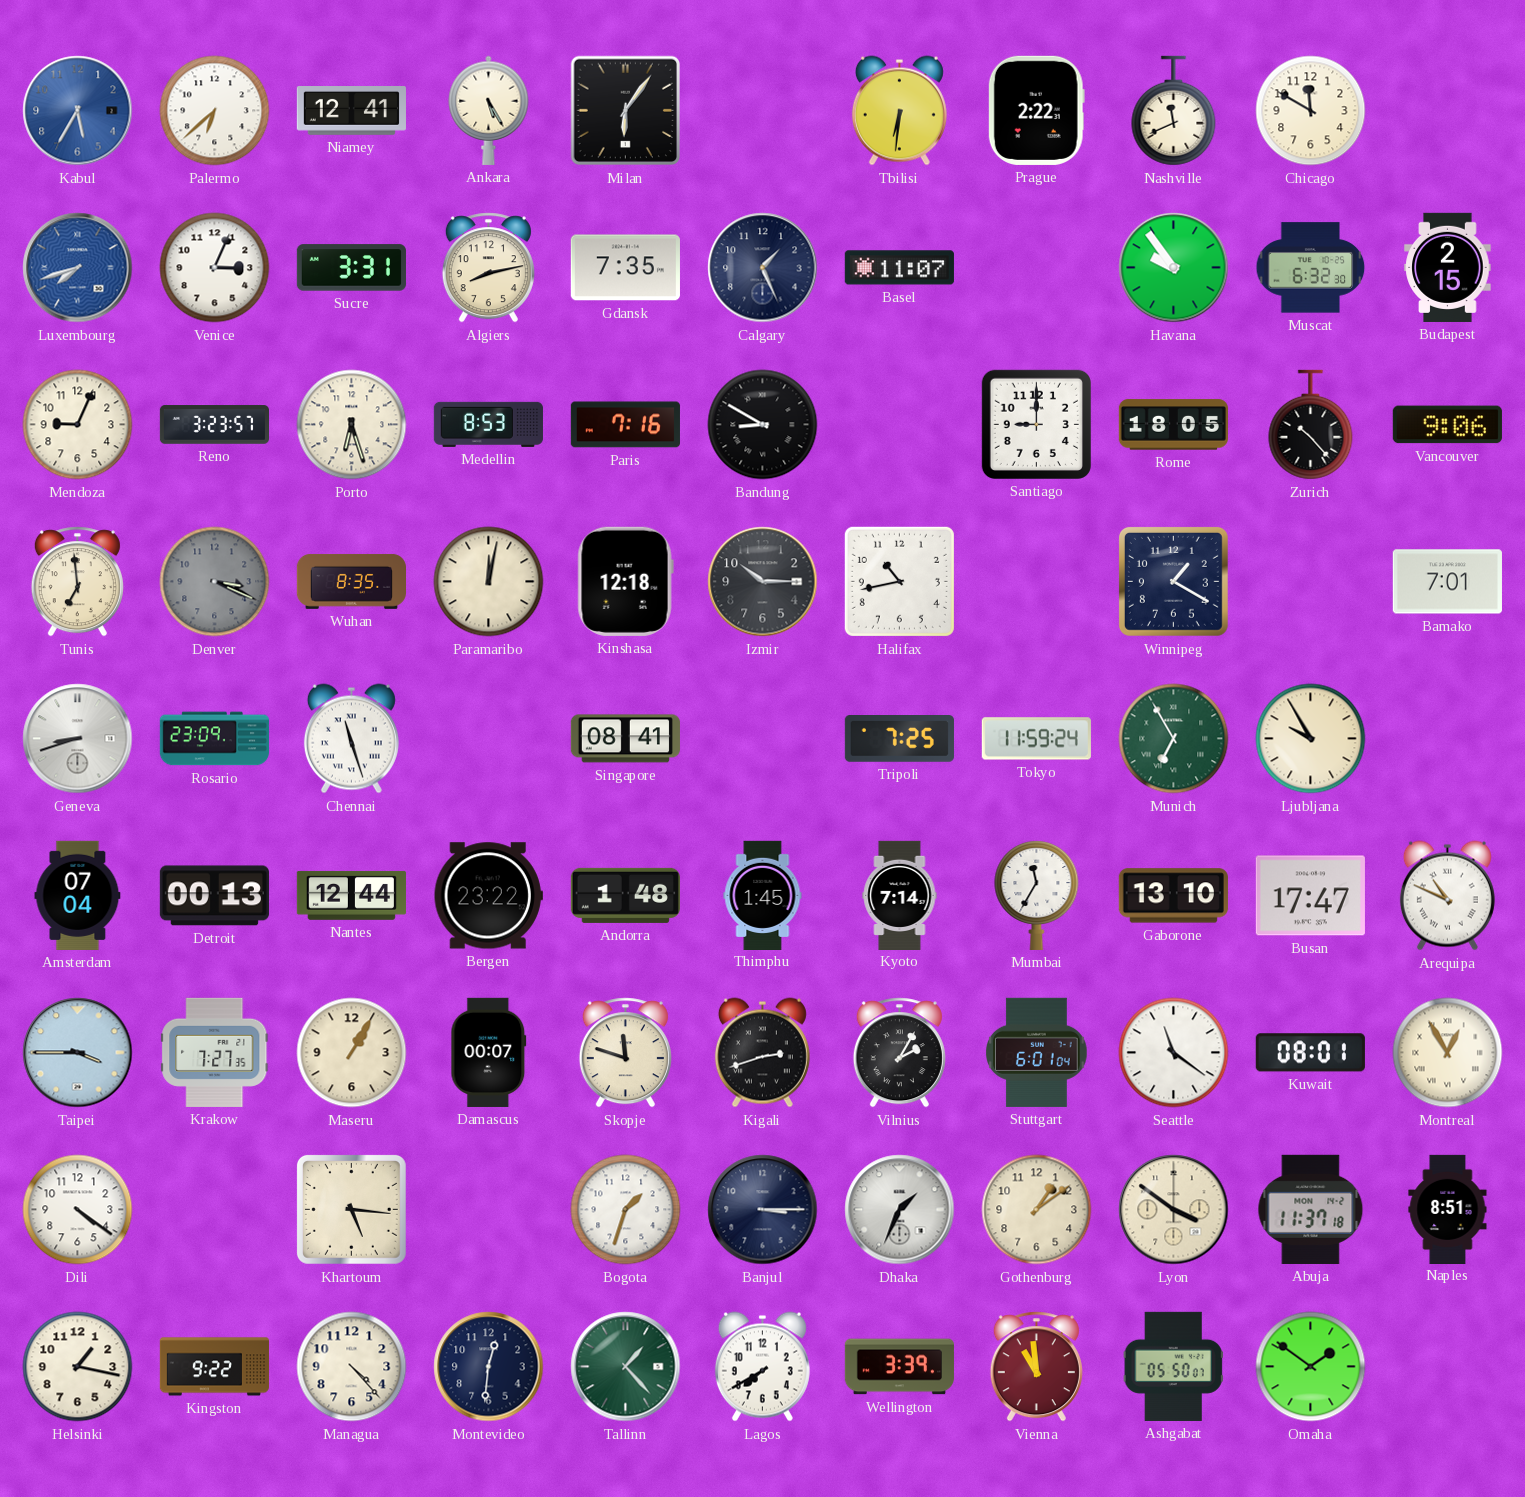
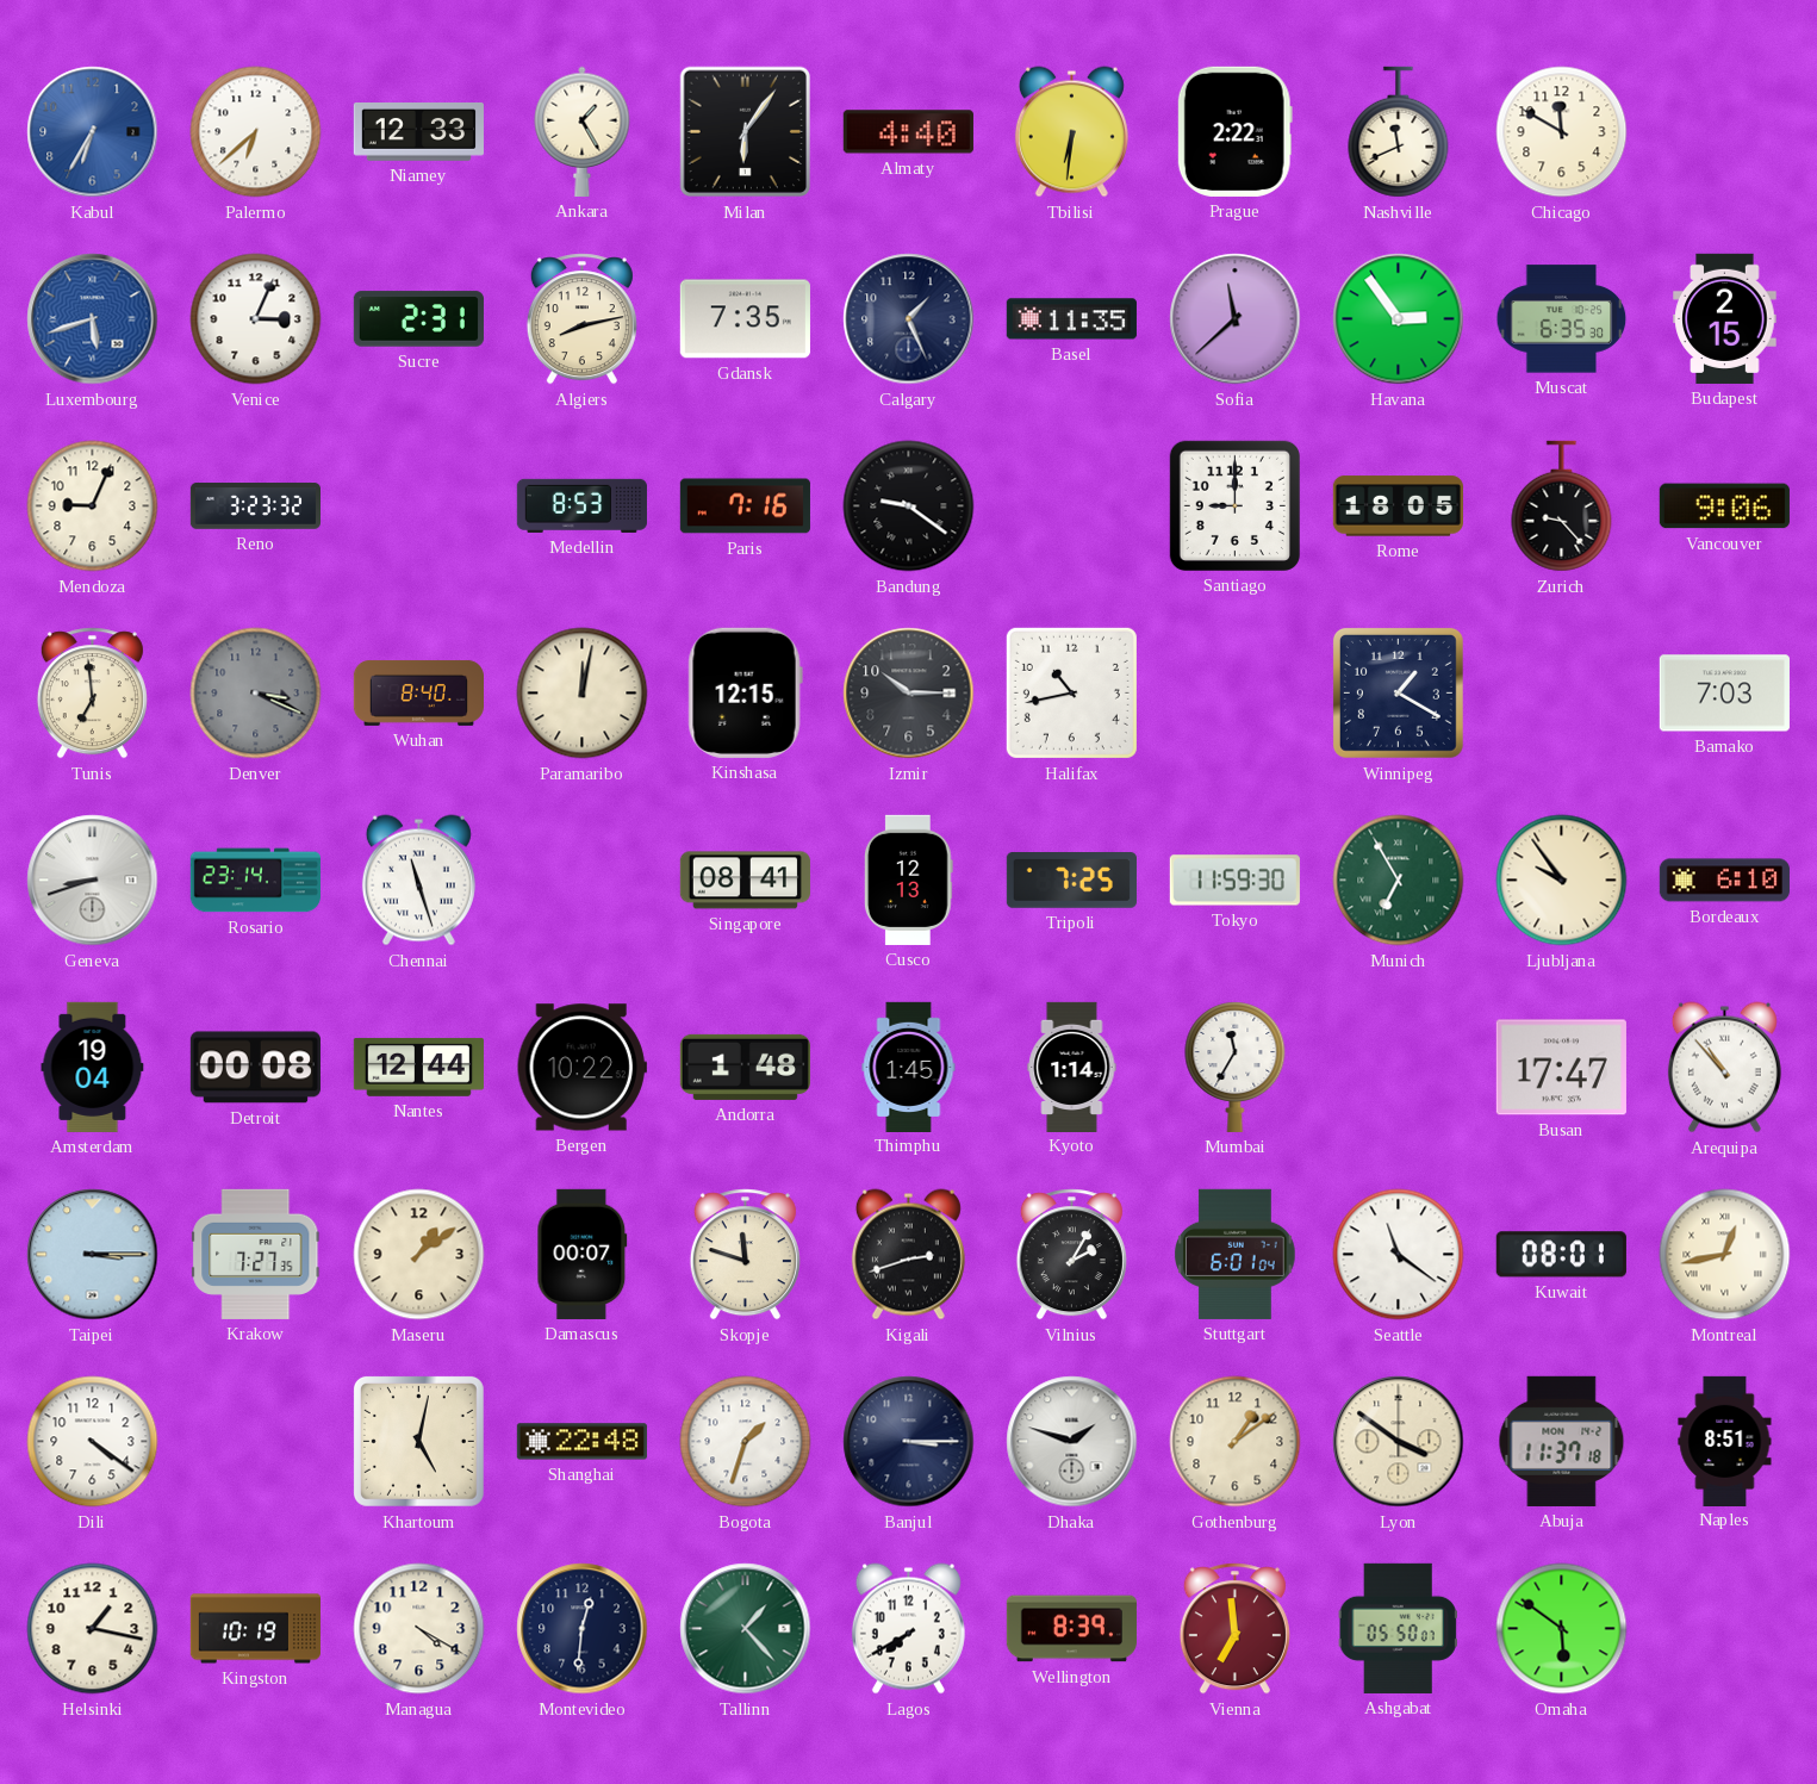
Kabul: 5:35 -> 6:35
Niamey: 12:41 -> 12:33
Ankara: 5:25 -> 1:25
Almaty: none -> 4:40
Luxembourg: 7:42 -> 5:42
Sucre: 3:31 -> 2:31
Basel: 11:07 -> 11:35
Sofia: none -> 11:38
Havana: 9:54 -> 2:54
Muscat: 6:32 -> 6:35
Reno: 3:23:57 -> 3:23:32
Porto: 6:27 -> none
Bandung: 8:50 -> 9:21
Zurich: 10:23 -> 9:23
Wuhan: 8:35 -> 8:40
Kinshasa: 12:18 -> 12:15
Bamako: 7:01 -> 7:03
Rosario: 23:09 -> 23:14
Cusco: none -> 12:13
Tokyo: 11:59:24 -> 11:59:30
Ljubljana: 9:55 -> 9:54
Bordeaux: none -> 6:10
Amsterdam: 07:04 -> 19:04
Detroit: 00:13 -> 00:08
Bergen: 23:22 -> 10:22
Kyoto: 7:14 -> 1:14
Gaborone: 13:10 -> none
Arequipa: 10:49 -> 10:53
Taipei: 3:45 -> 3:15
Maseru: 1:05 -> 1:09
Montreal: 12:55 -> 12:43
Khartoum: 5:16 -> 5:02
Shanghai: none -> 22:48
Dhaka: 1:34 -> 1:48
Kingston: 9:22 -> 10:19
Managua: 4:23 -> 4:20
Wellington: 3:39 -> 8:39
Vienna: 10:59 -> 6:59
Omaha: 1:51 -> 5:51
